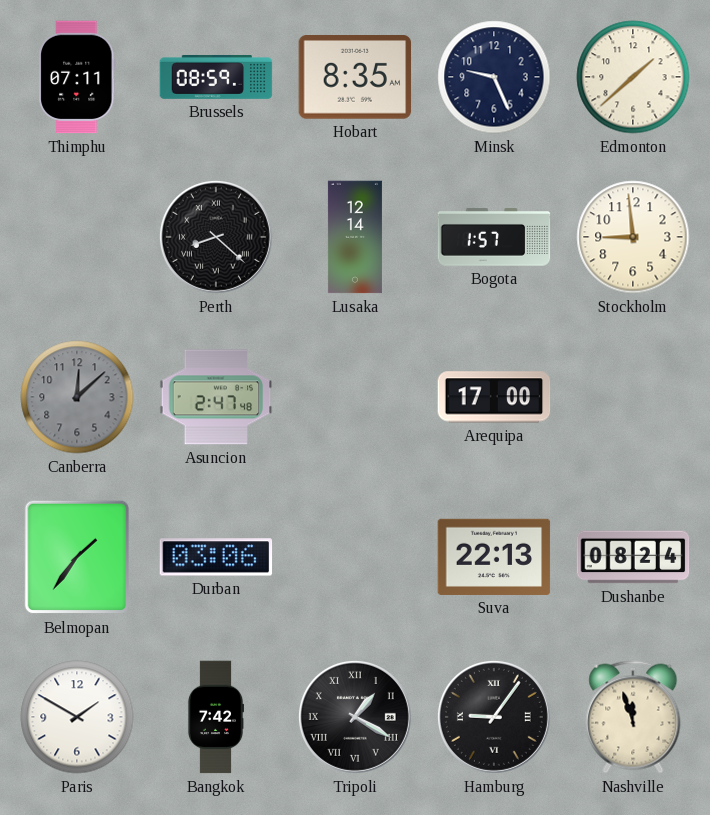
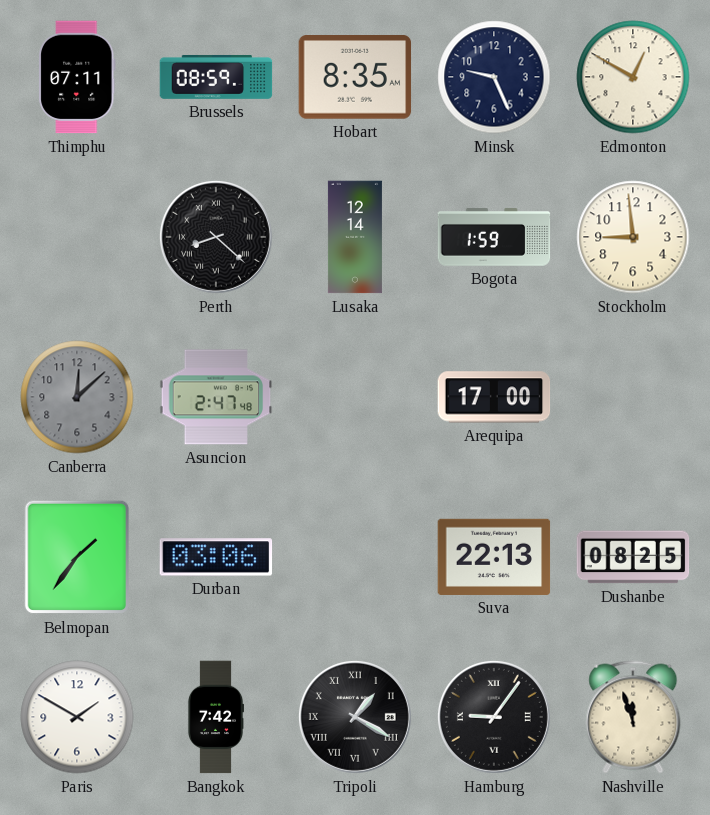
Edmonton: 1:38 -> 12:50
Bogota: 1:57 -> 1:59
Dushanbe: 08:24 -> 08:25
